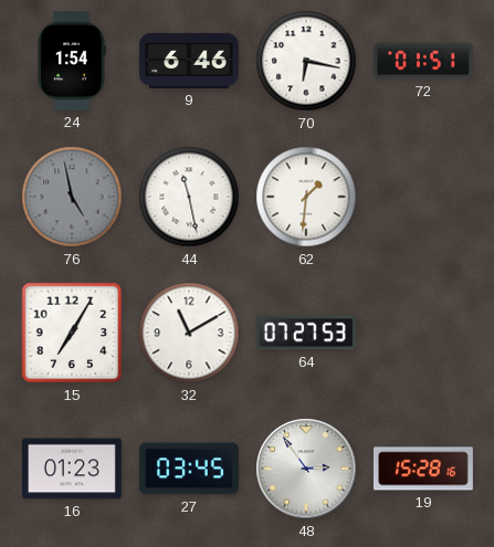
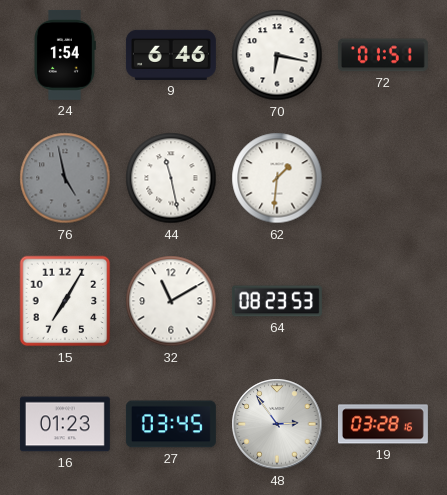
64: 07:27 -> 08:23
19: 15:28 -> 03:28
